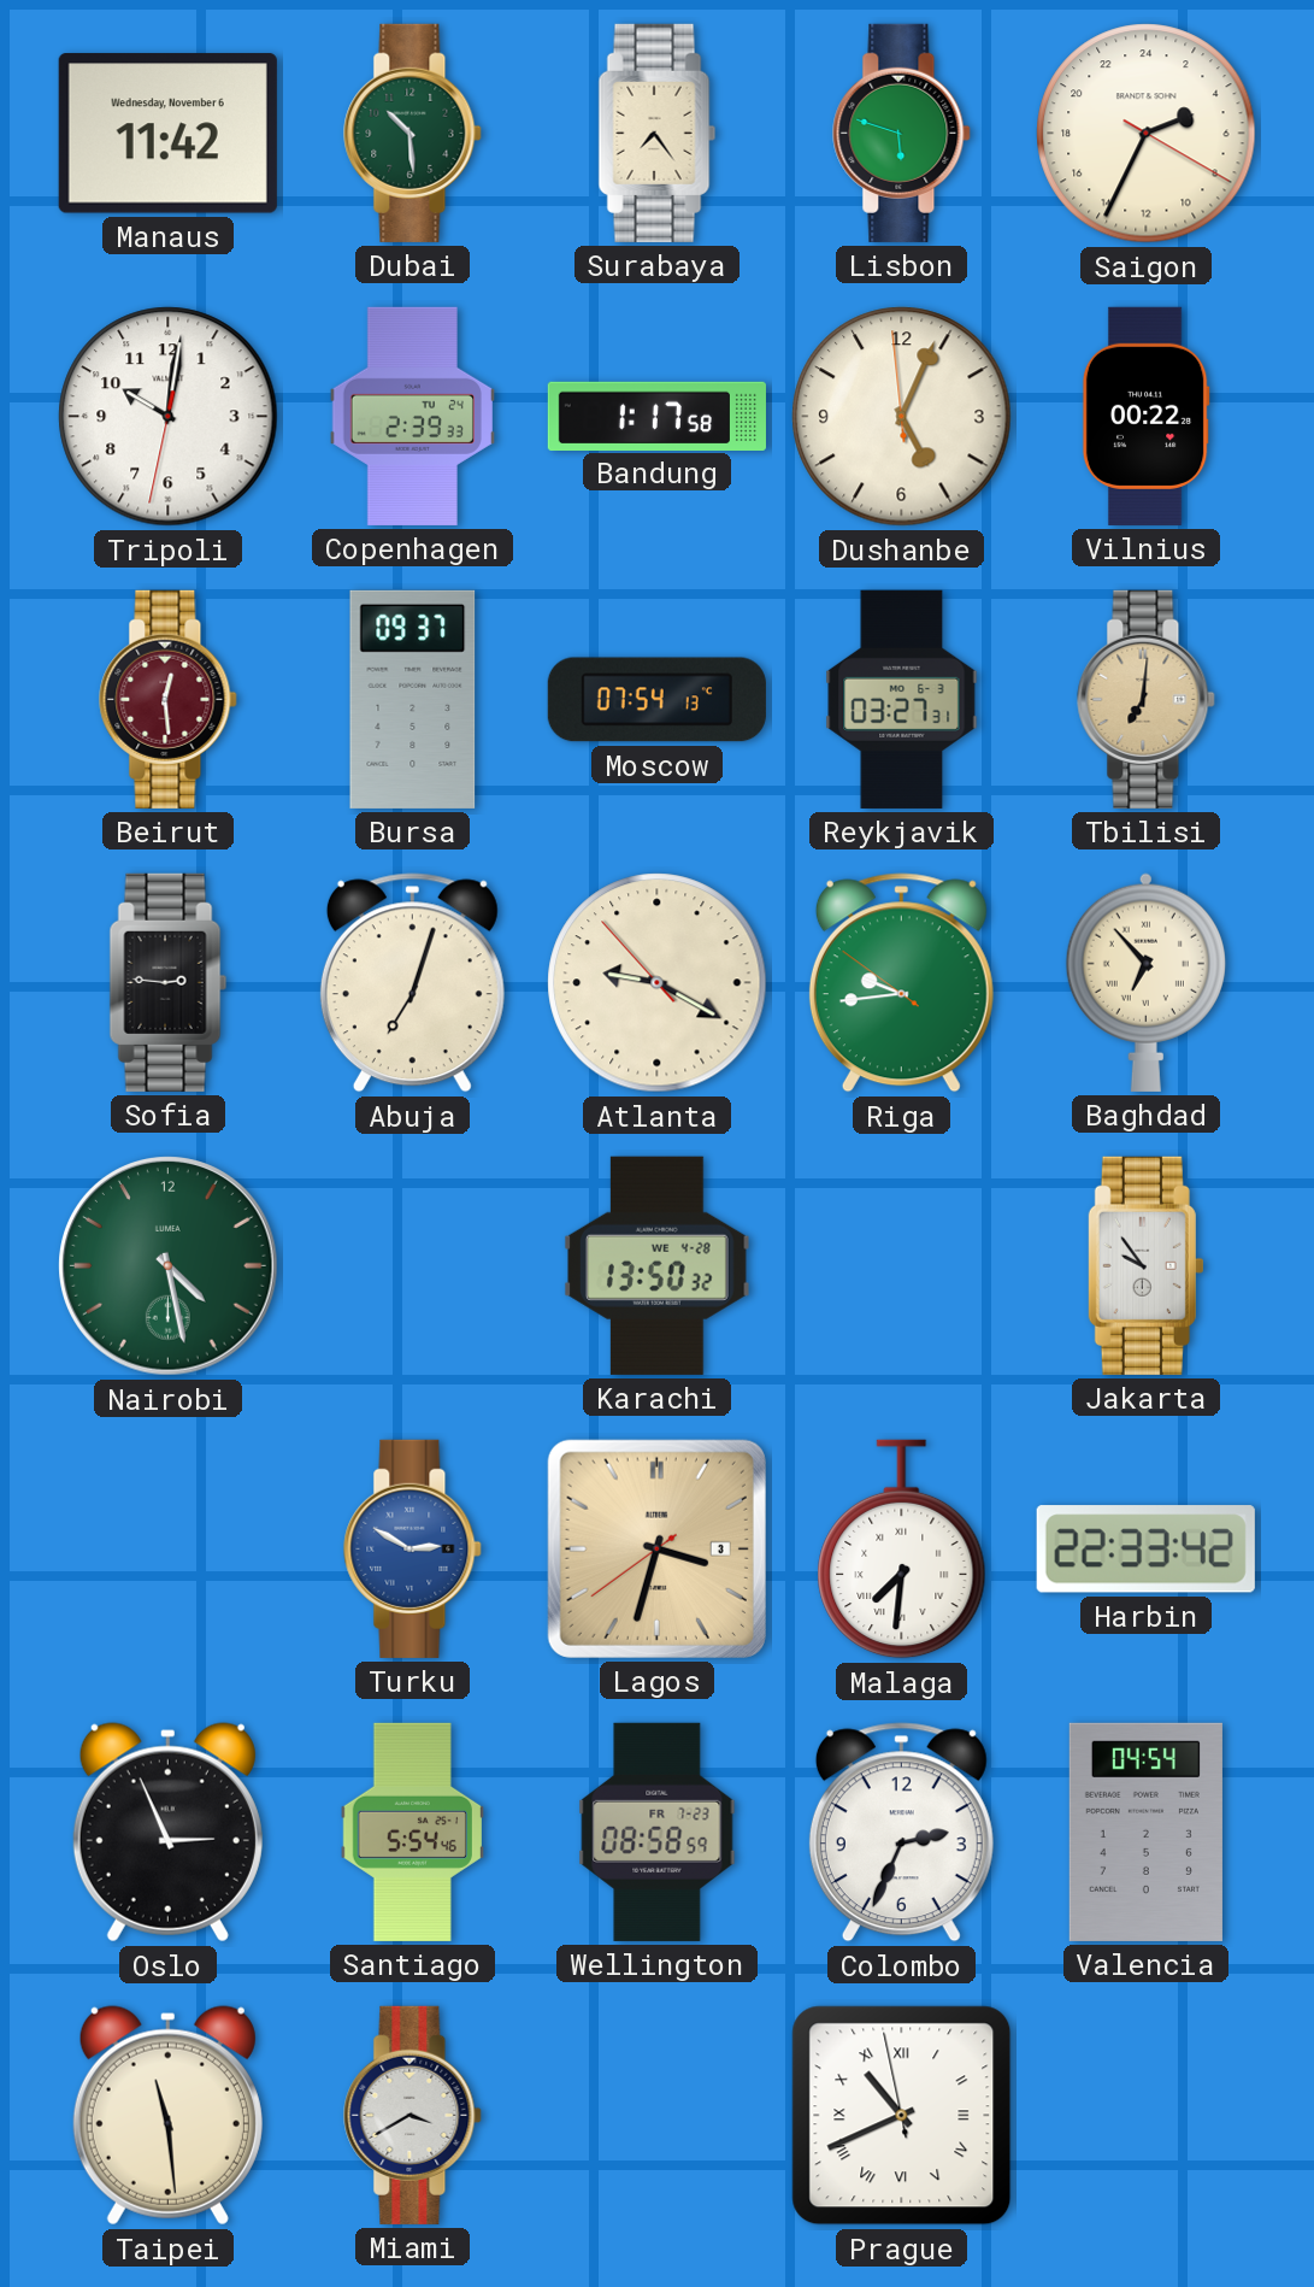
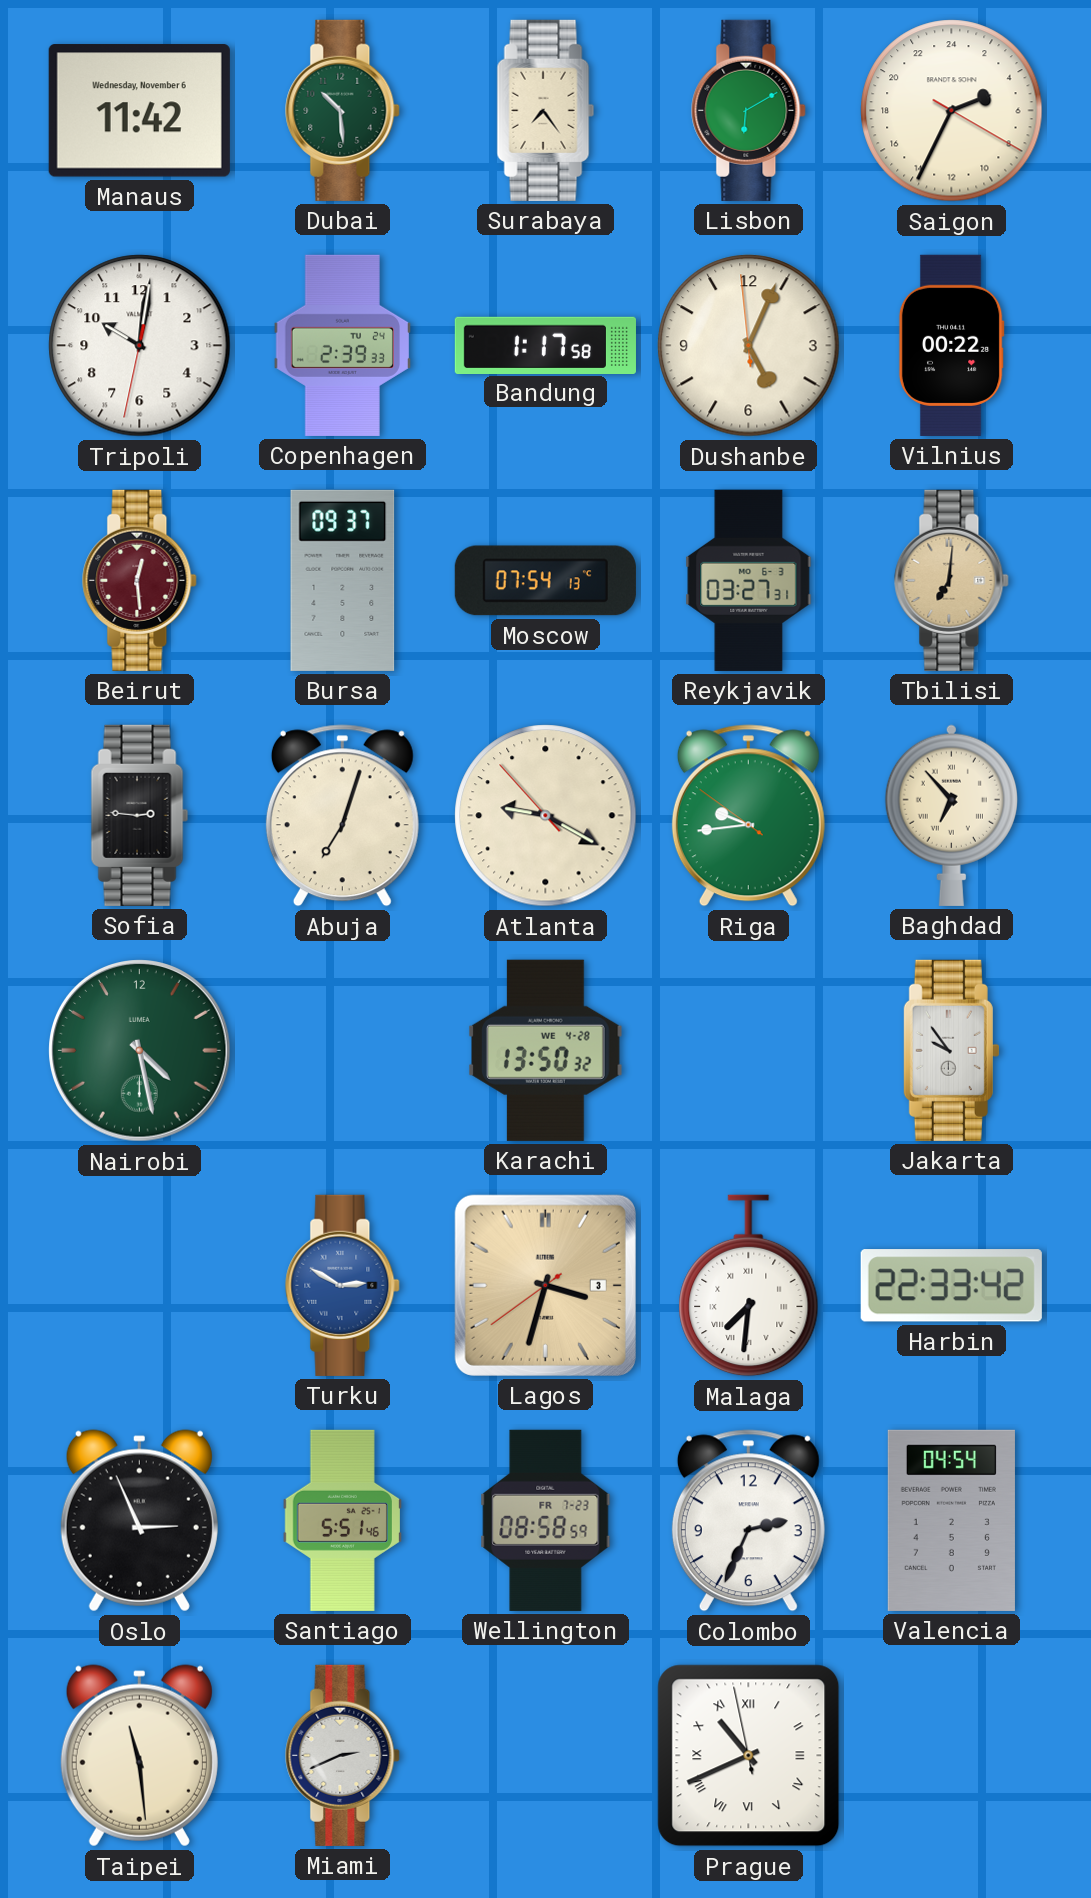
Lisbon: 5:48 -> 6:10
Santiago: 5:54 -> 5:51
Miami: 3:40 -> 2:41
